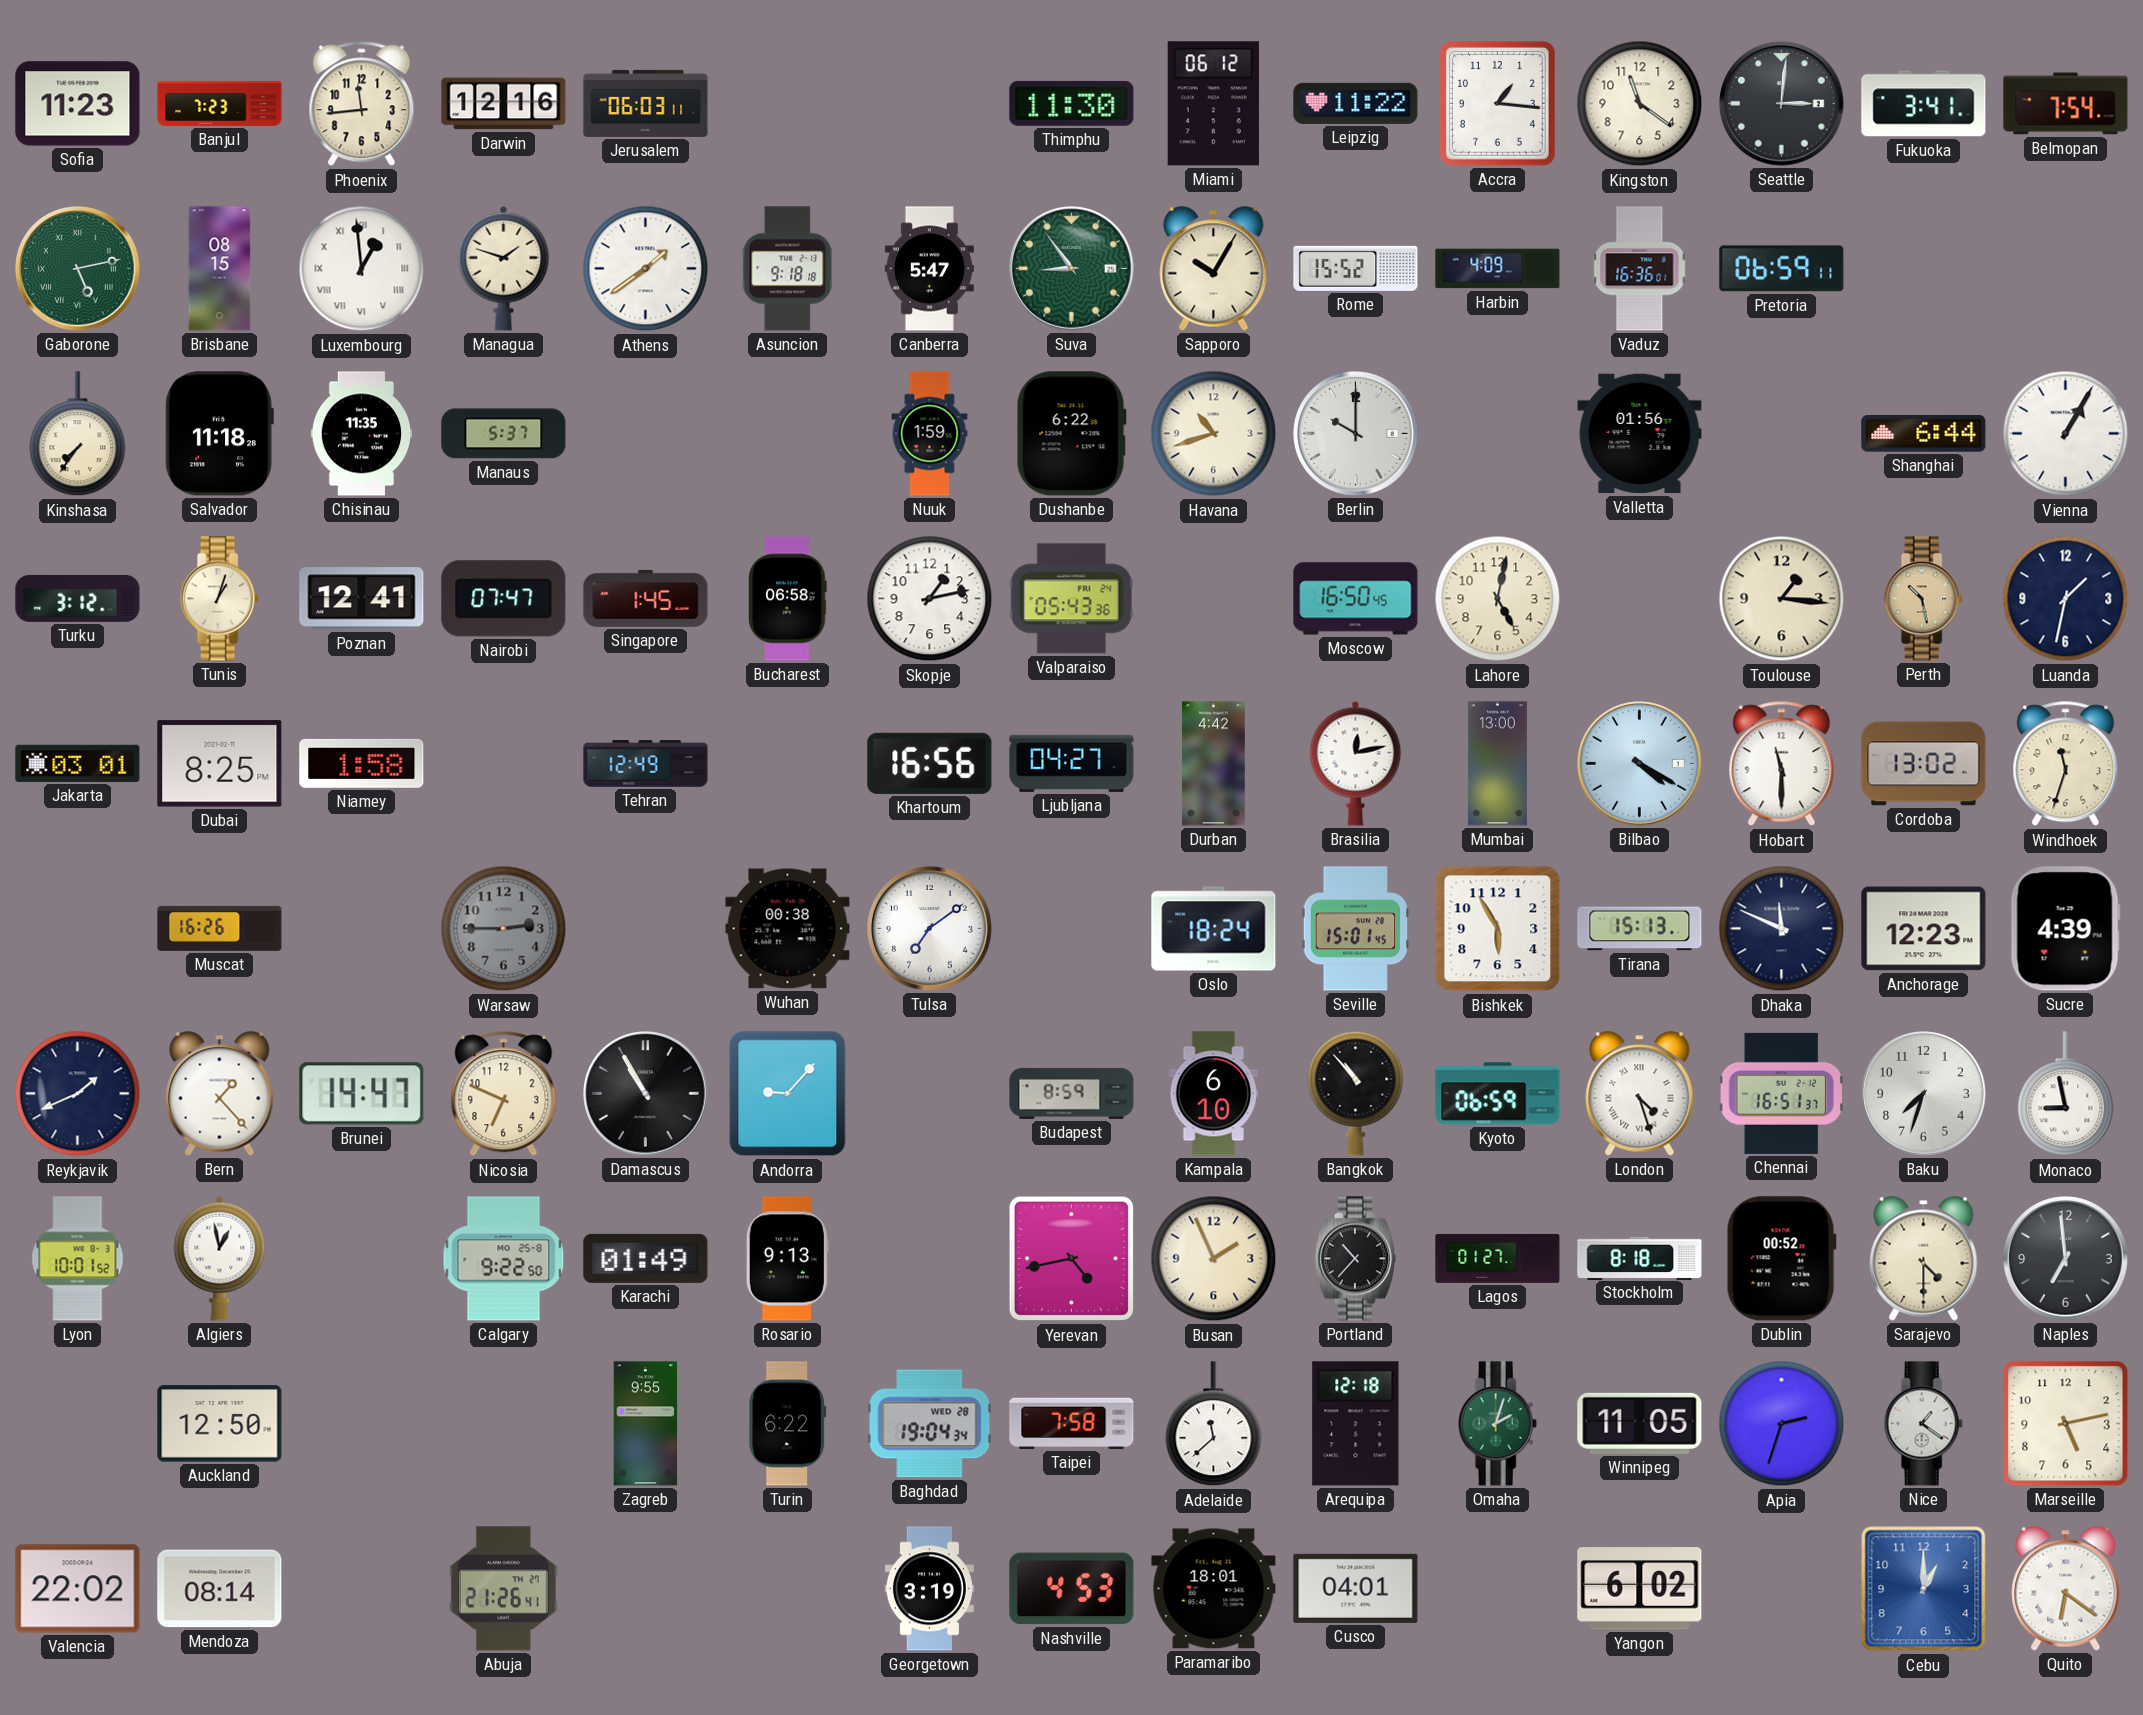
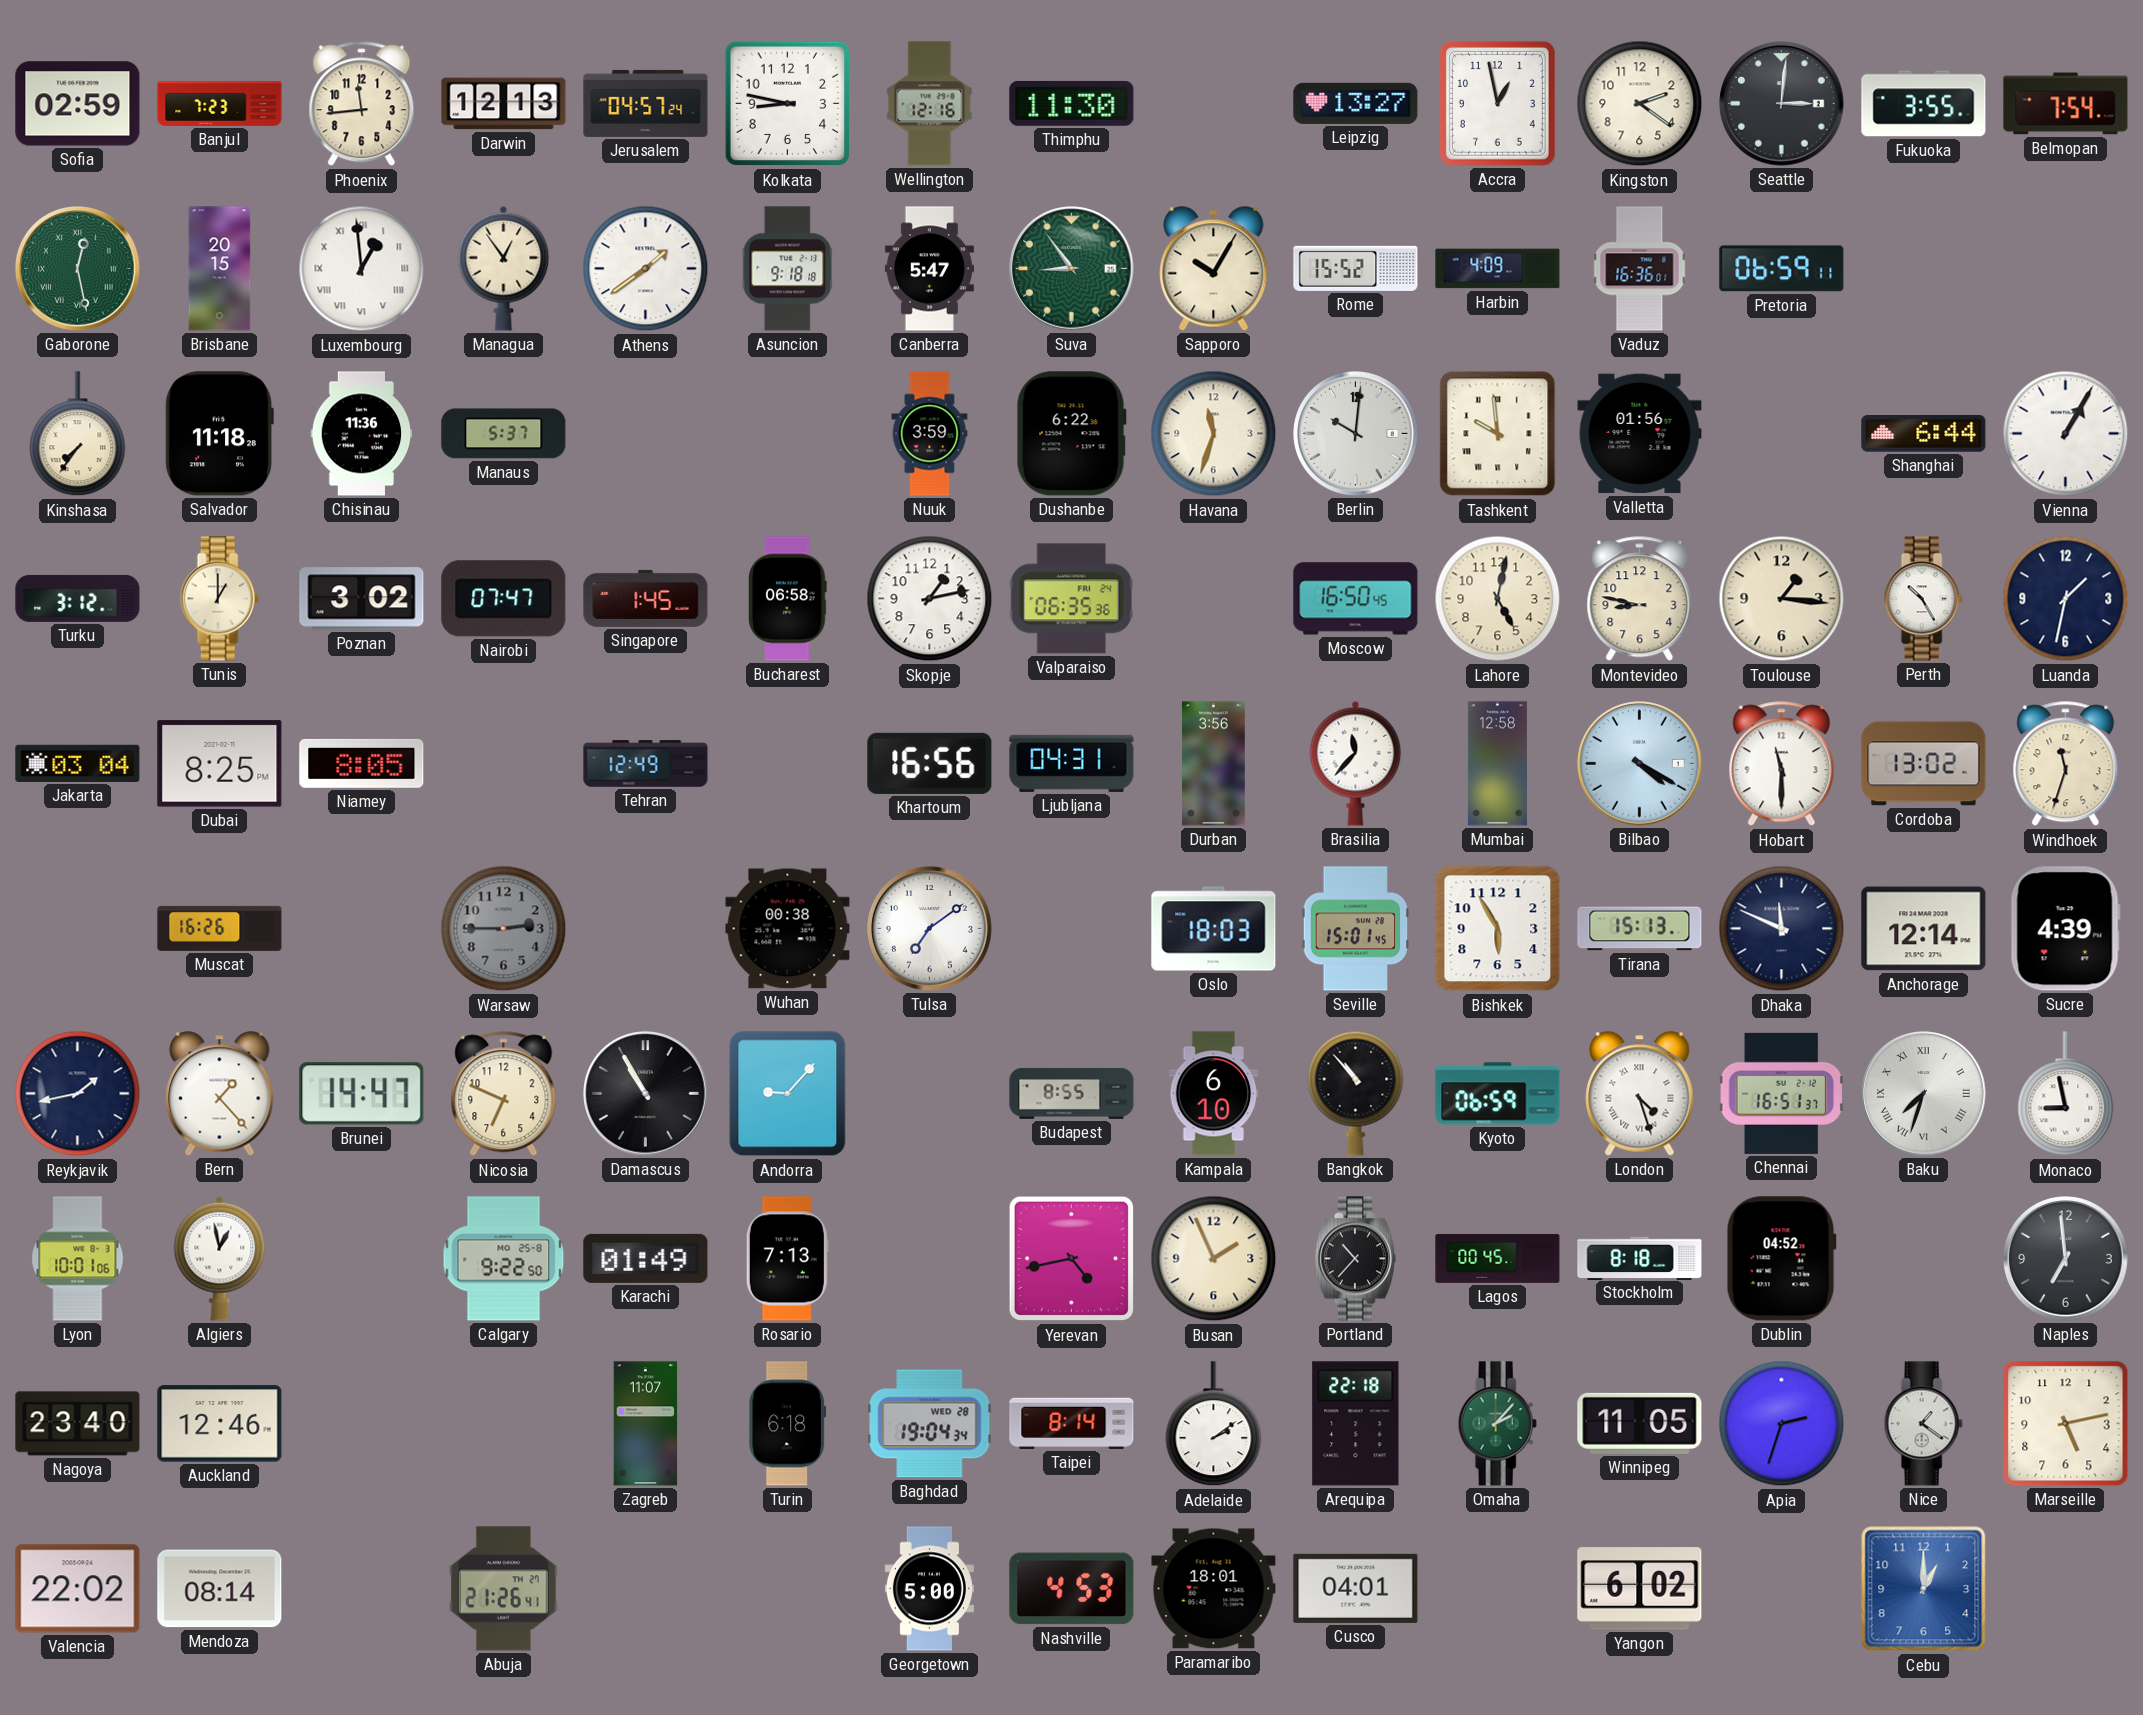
Sofia: 11:23 -> 02:59
Darwin: 12:16 -> 12:13
Jerusalem: 06:03 -> 04:57
Kolkata: none -> 8:47
Wellington: none -> 12:16
Miami: 06:12 -> none
Leipzig: 11:22 -> 13:27
Accra: 1:16 -> 12:58
Kingston: 11:21 -> 2:21
Fukuoka: 3:41 -> 3:55
Gaborone: 5:13 -> 12:28
Brisbane: 08:15 -> 20:15
Managua: 1:48 -> 12:54
Chisinau: 11:35 -> 11:36
Nuuk: 1:59 -> 3:59
Havana: 10:42 -> 11:33
Berlin: 10:00 -> 10:01
Tashkent: none -> 9:59
Tunis: 1:03 -> 1:00
Poznan: 12:41 -> 3:02
Valparaiso: 05:43 -> 06:35
Montevideo: none -> 8:47
Perth: 10:28 -> 10:25
Perth dial: champagne -> white
Jakarta: 03:01 -> 03:04
Niamey: 1:58 -> 8:05
Ljubljana: 04:27 -> 04:31
Durban: 4:42 -> 3:56
Brasilia: 12:13 -> 11:37
Mumbai: 13:00 -> 12:58
Oslo: 18:24 -> 18:03
Anchorage: 12:23 -> 12:14
Reykjavik: 1:41 -> 1:43
Budapest: 8:59 -> 8:55
Baku numerals: Arabic -> Roman
Lyon: 10:01:52 -> 10:01:06
Rosario: 9:13 -> 7:13
Lagos: 01:27 -> 00:45
Dublin: 00:52 -> 04:52
Sarajevo: 4:30 -> none
Nagoya: none -> 23:40
Auckland: 12:50 -> 12:46
Zagreb: 9:55 -> 11:07
Turin: 6:22 -> 6:18
Taipei: 7:58 -> 8:14
Adelaide: 11:38 -> 2:09
Arequipa: 12:18 -> 22:18
Omaha: 2:03 -> 2:07
Georgetown: 3:19 -> 5:00
Quito: 6:21 -> none
